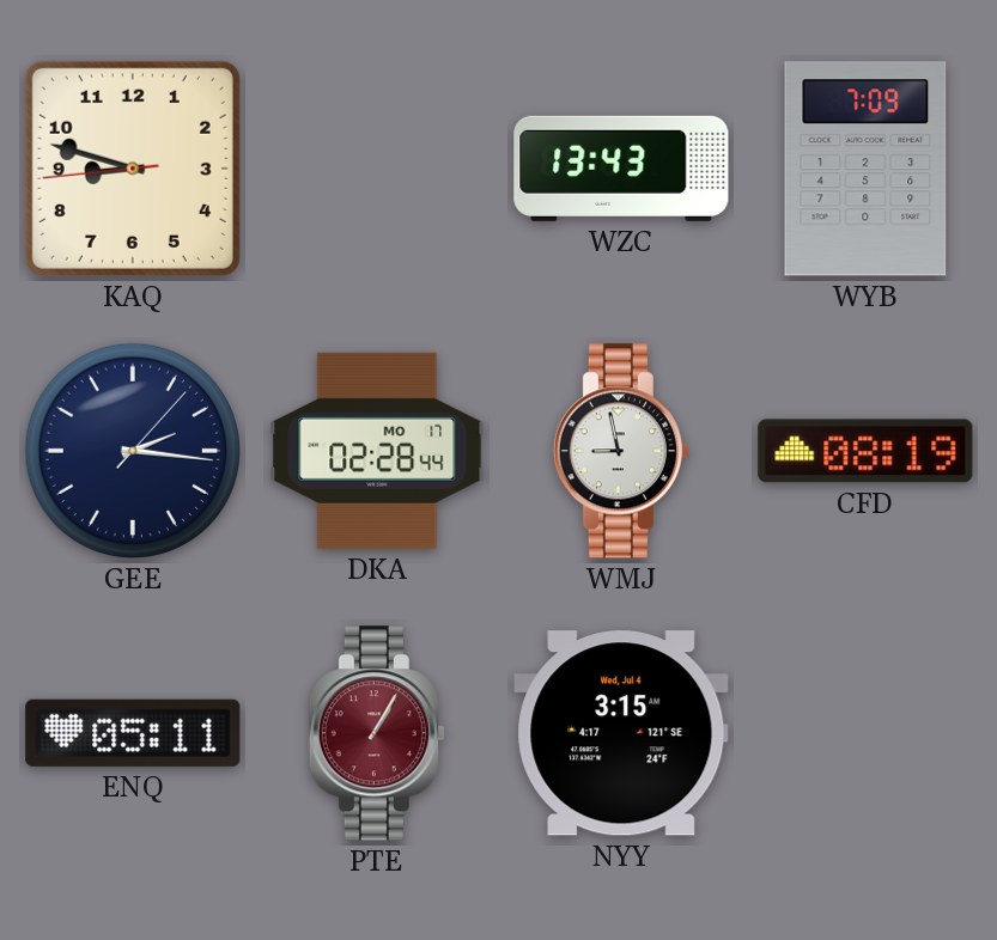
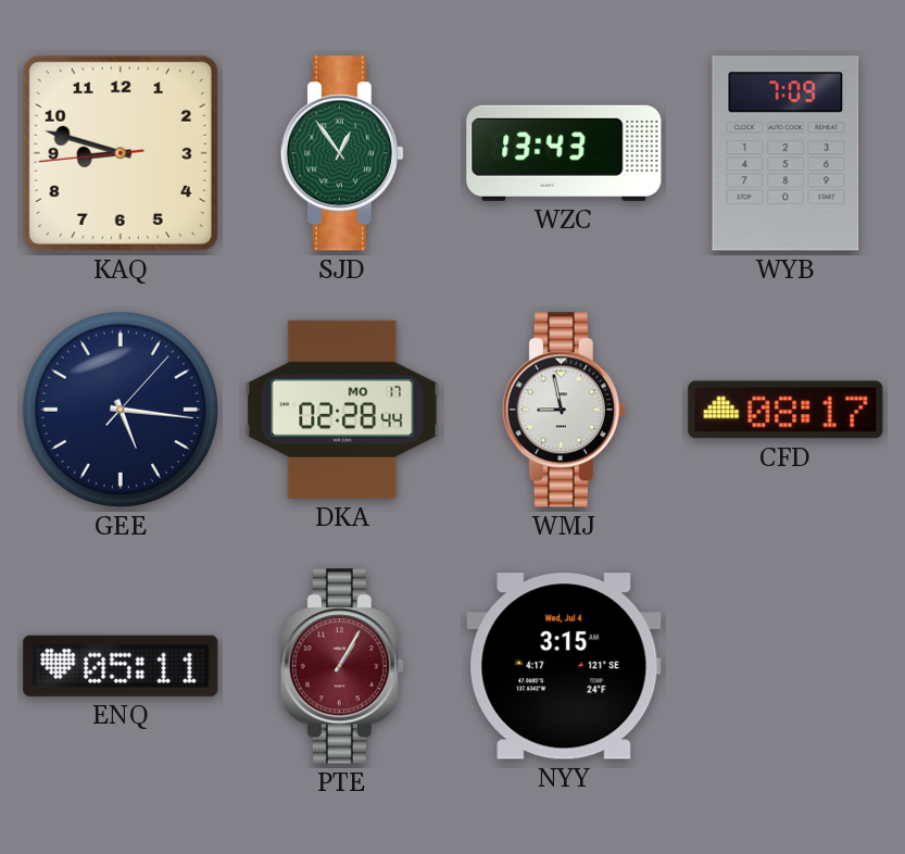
SJD: none -> 12:54
GEE: 2:16 -> 5:16
CFD: 08:19 -> 08:17
